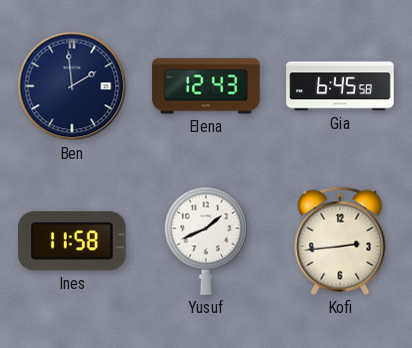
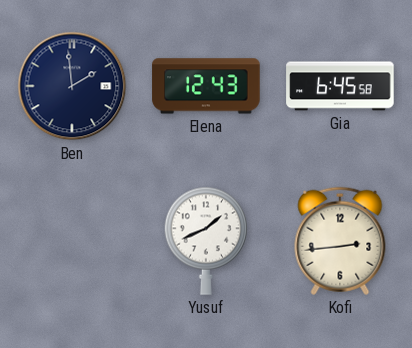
Ines: 11:58 -> none
